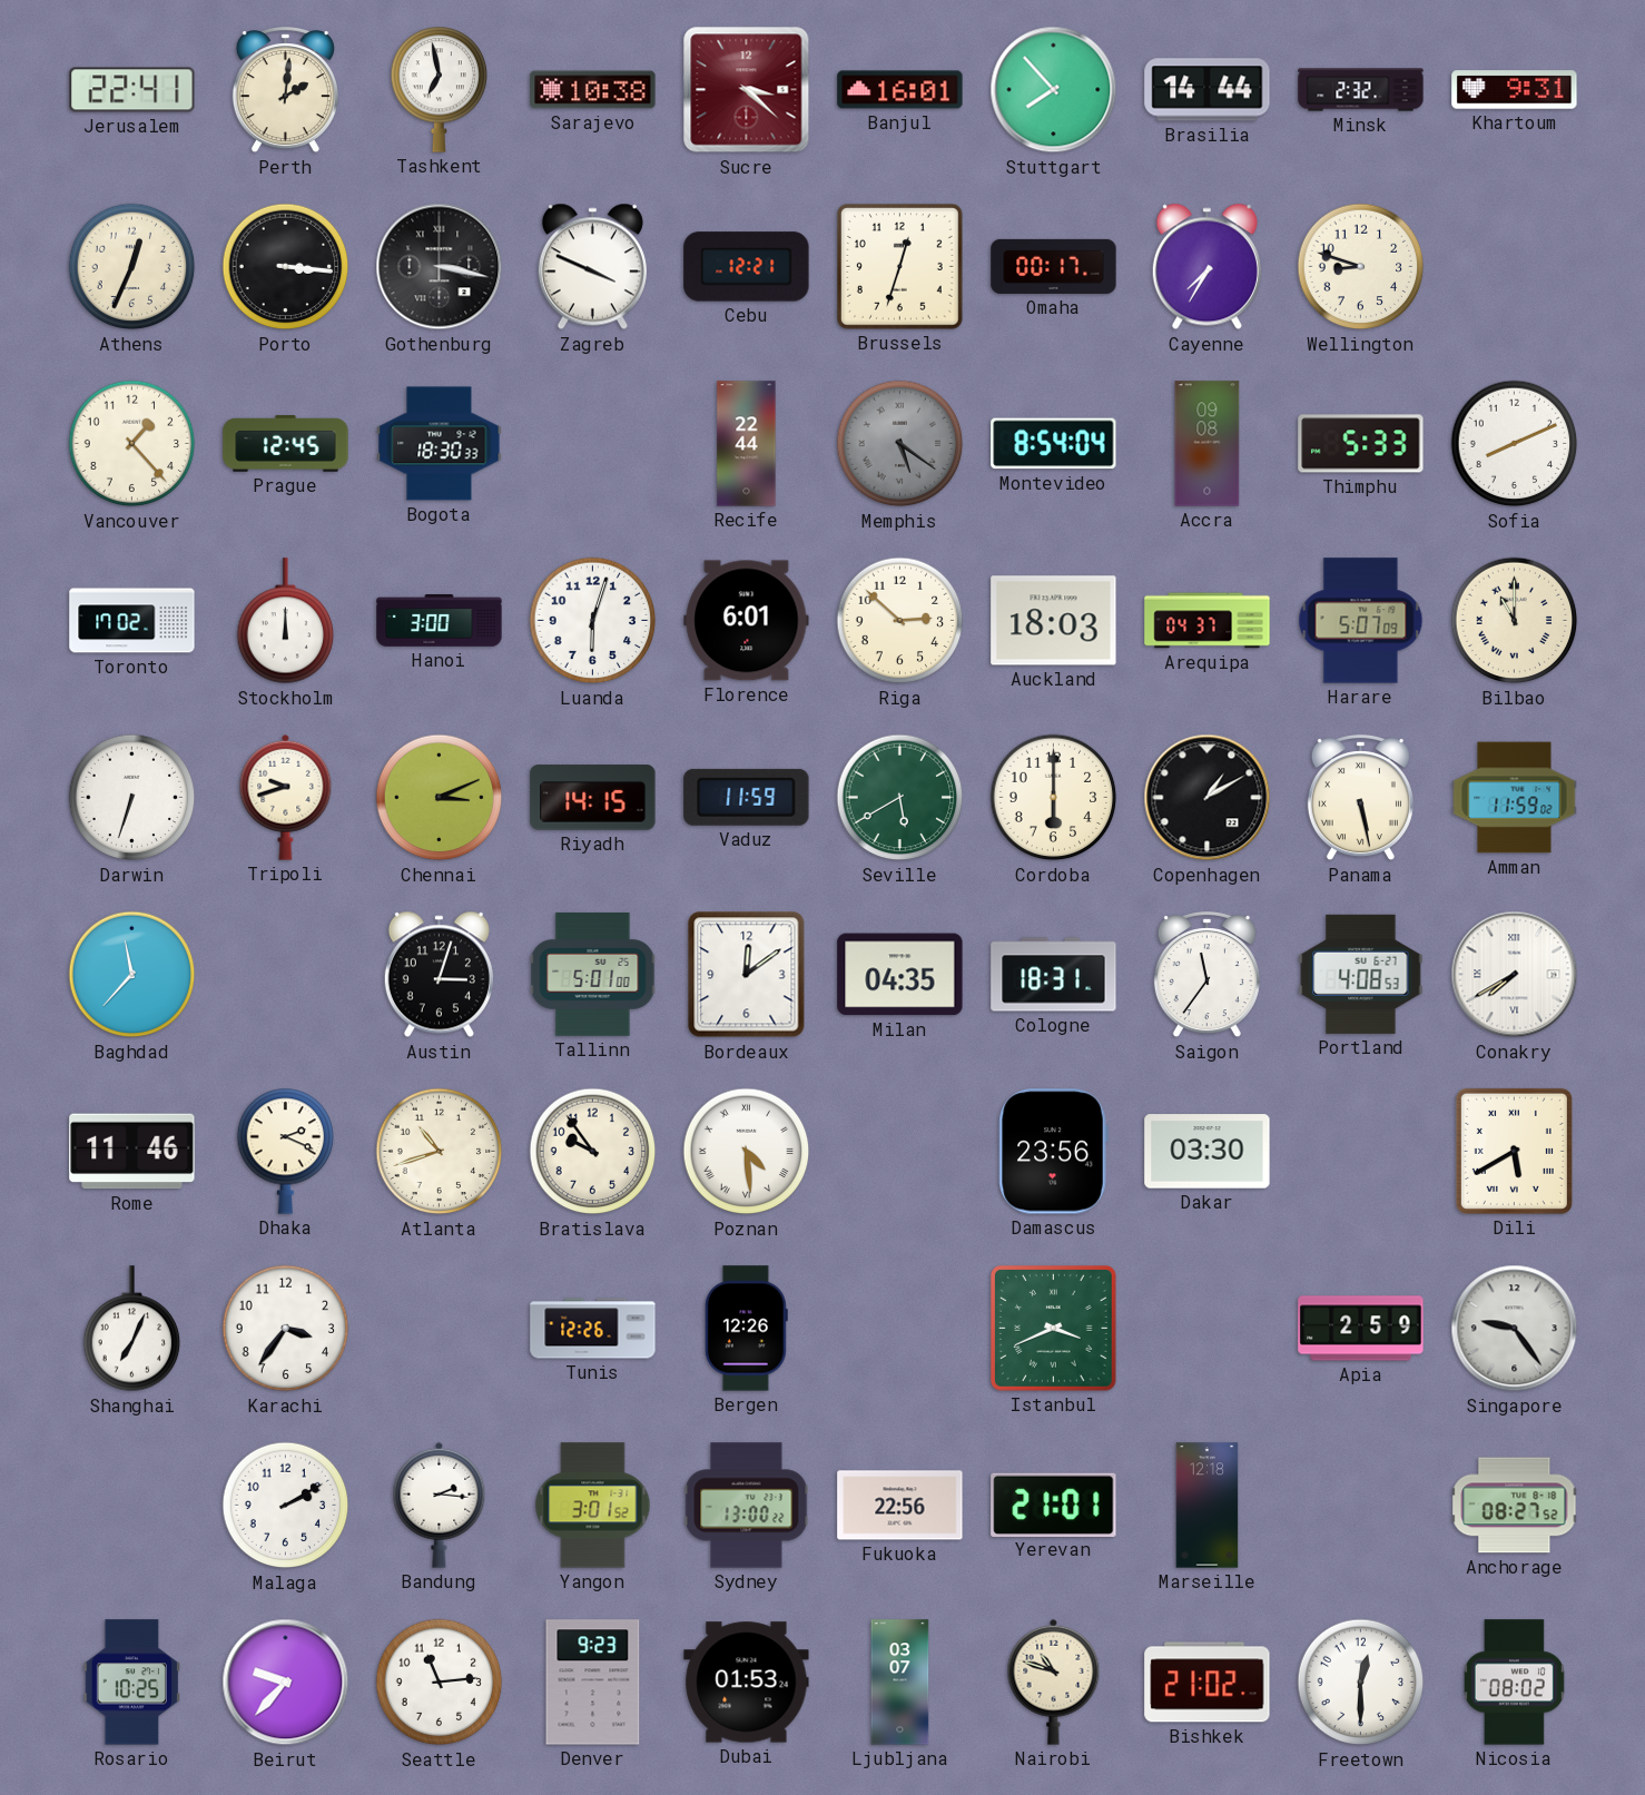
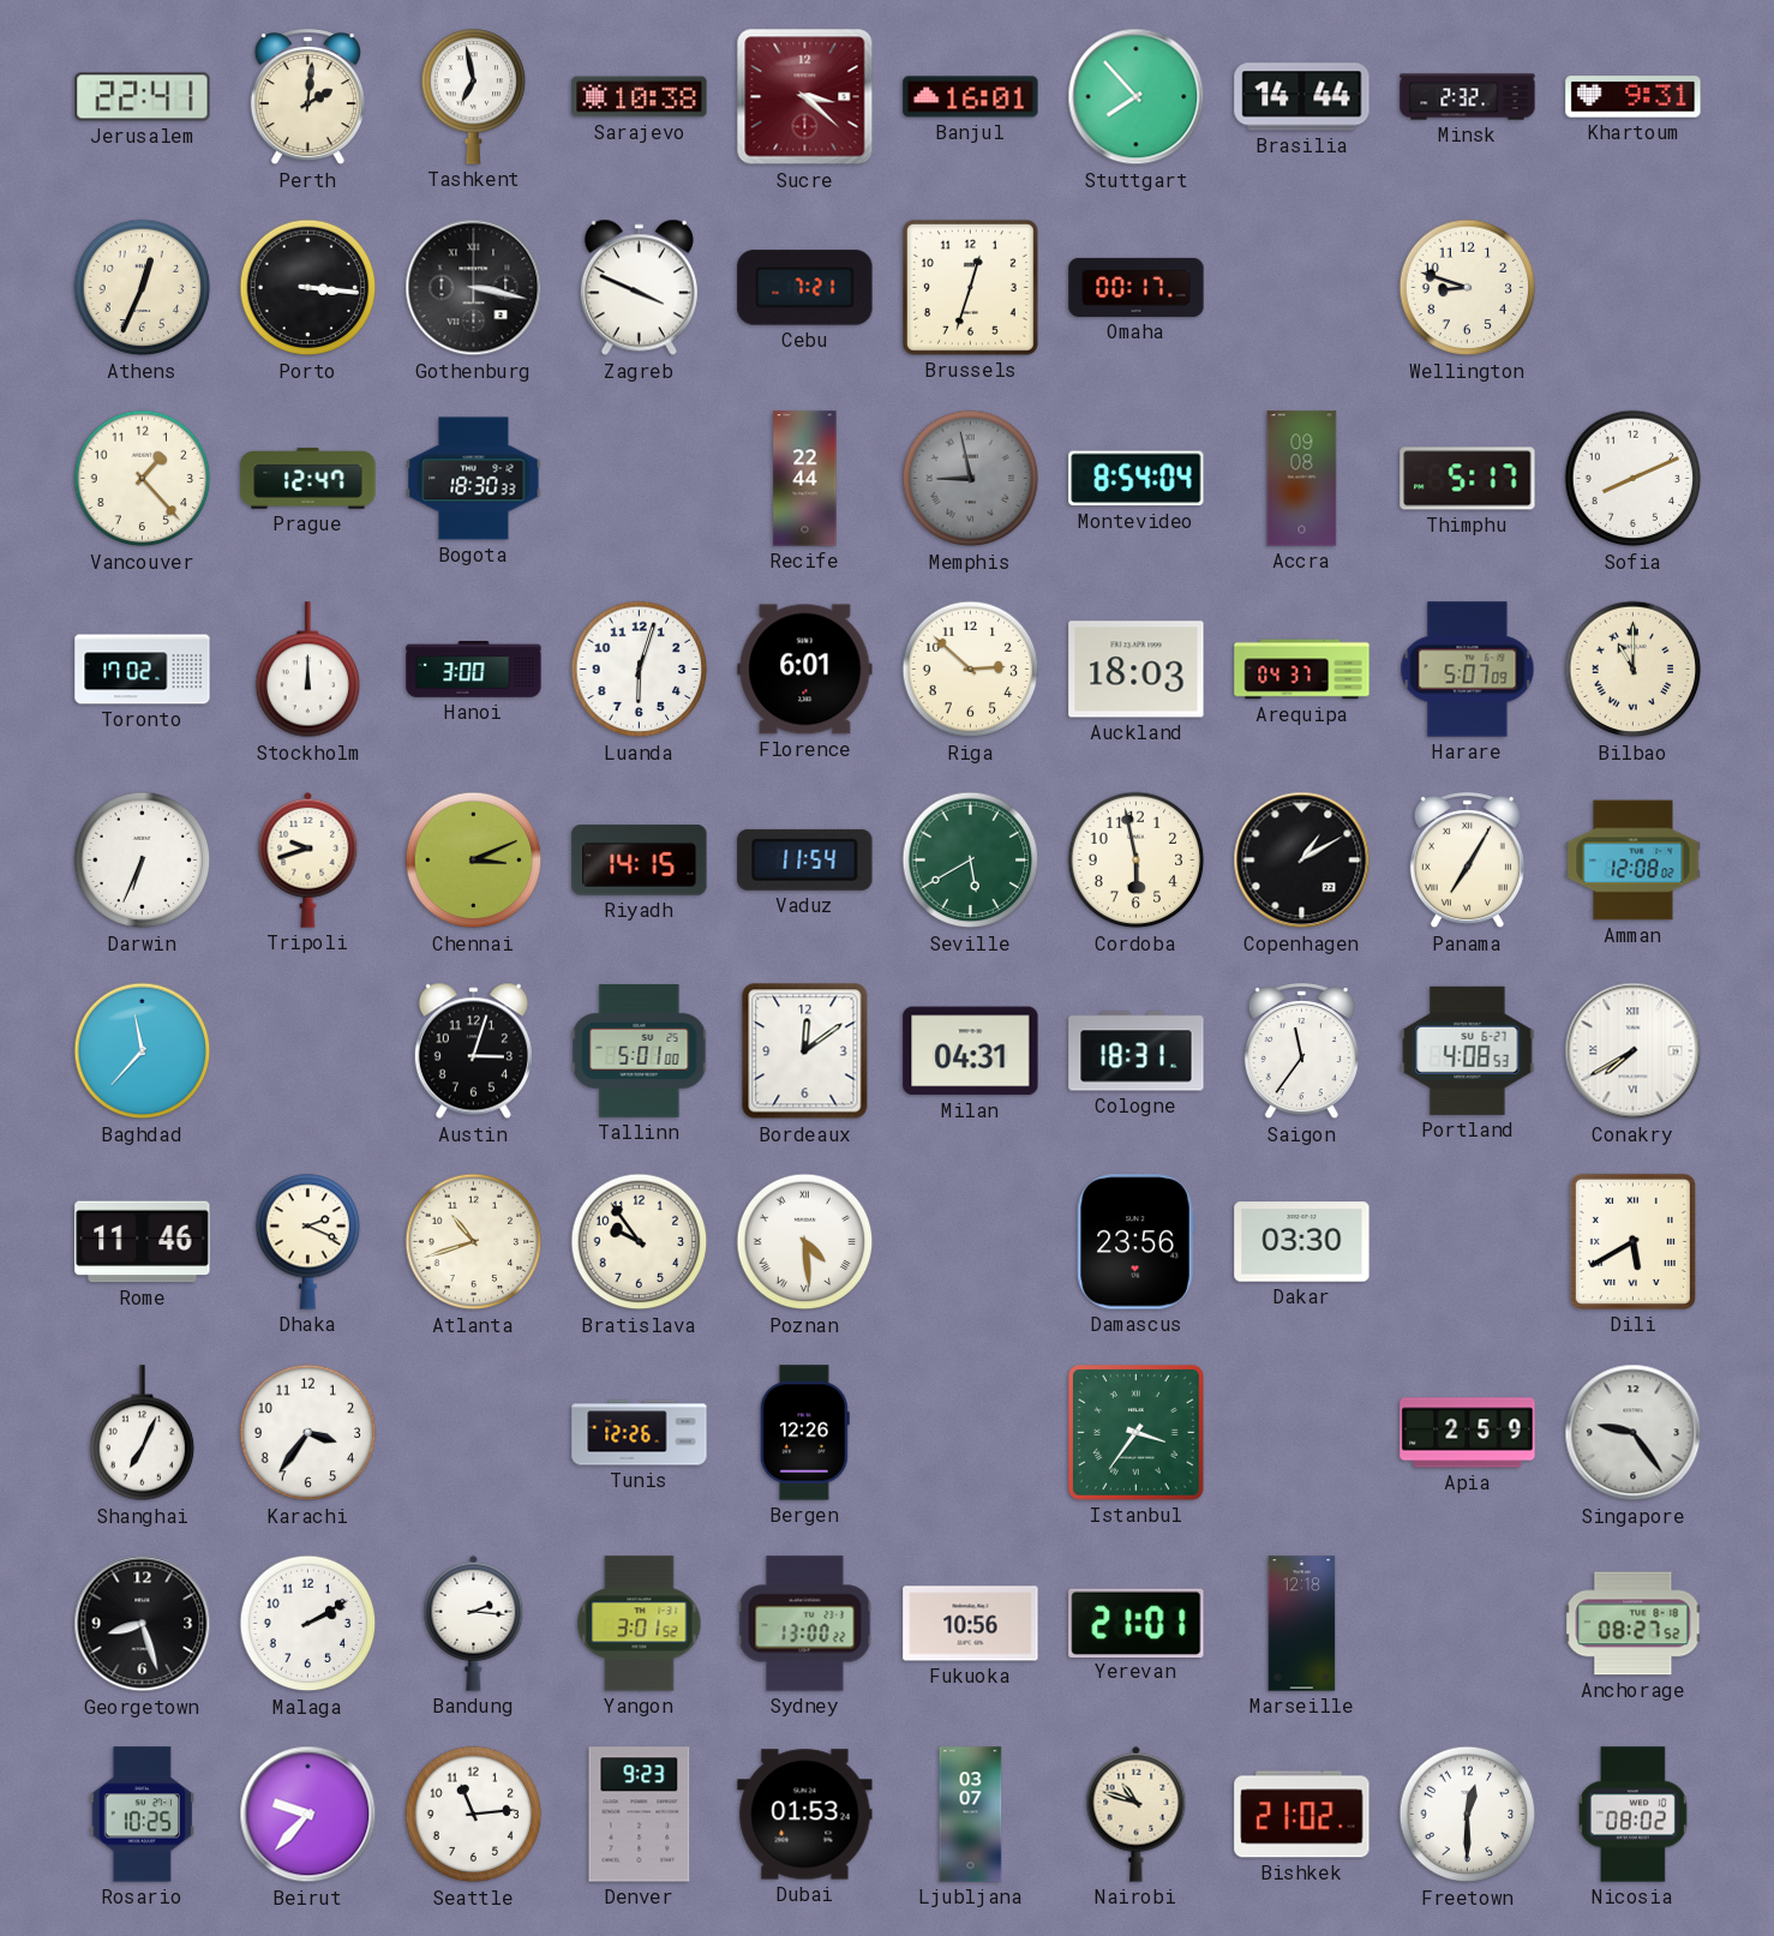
Cebu: 12:21 -> 7:21
Cayenne: 7:35 -> none
Prague: 12:45 -> 12:47
Memphis: 5:21 -> 8:58
Thimphu: 5:33 -> 5:17
Darwin: 6:33 -> 6:34
Vaduz: 11:59 -> 11:54
Cordoba: 6:00 -> 5:58
Panama: 5:28 -> 7:05
Amman: 11:59 -> 12:08
Milan: 04:35 -> 04:31
Istanbul: 3:41 -> 3:36
Georgetown: none -> 8:27
Fukuoka: 22:56 -> 10:56
